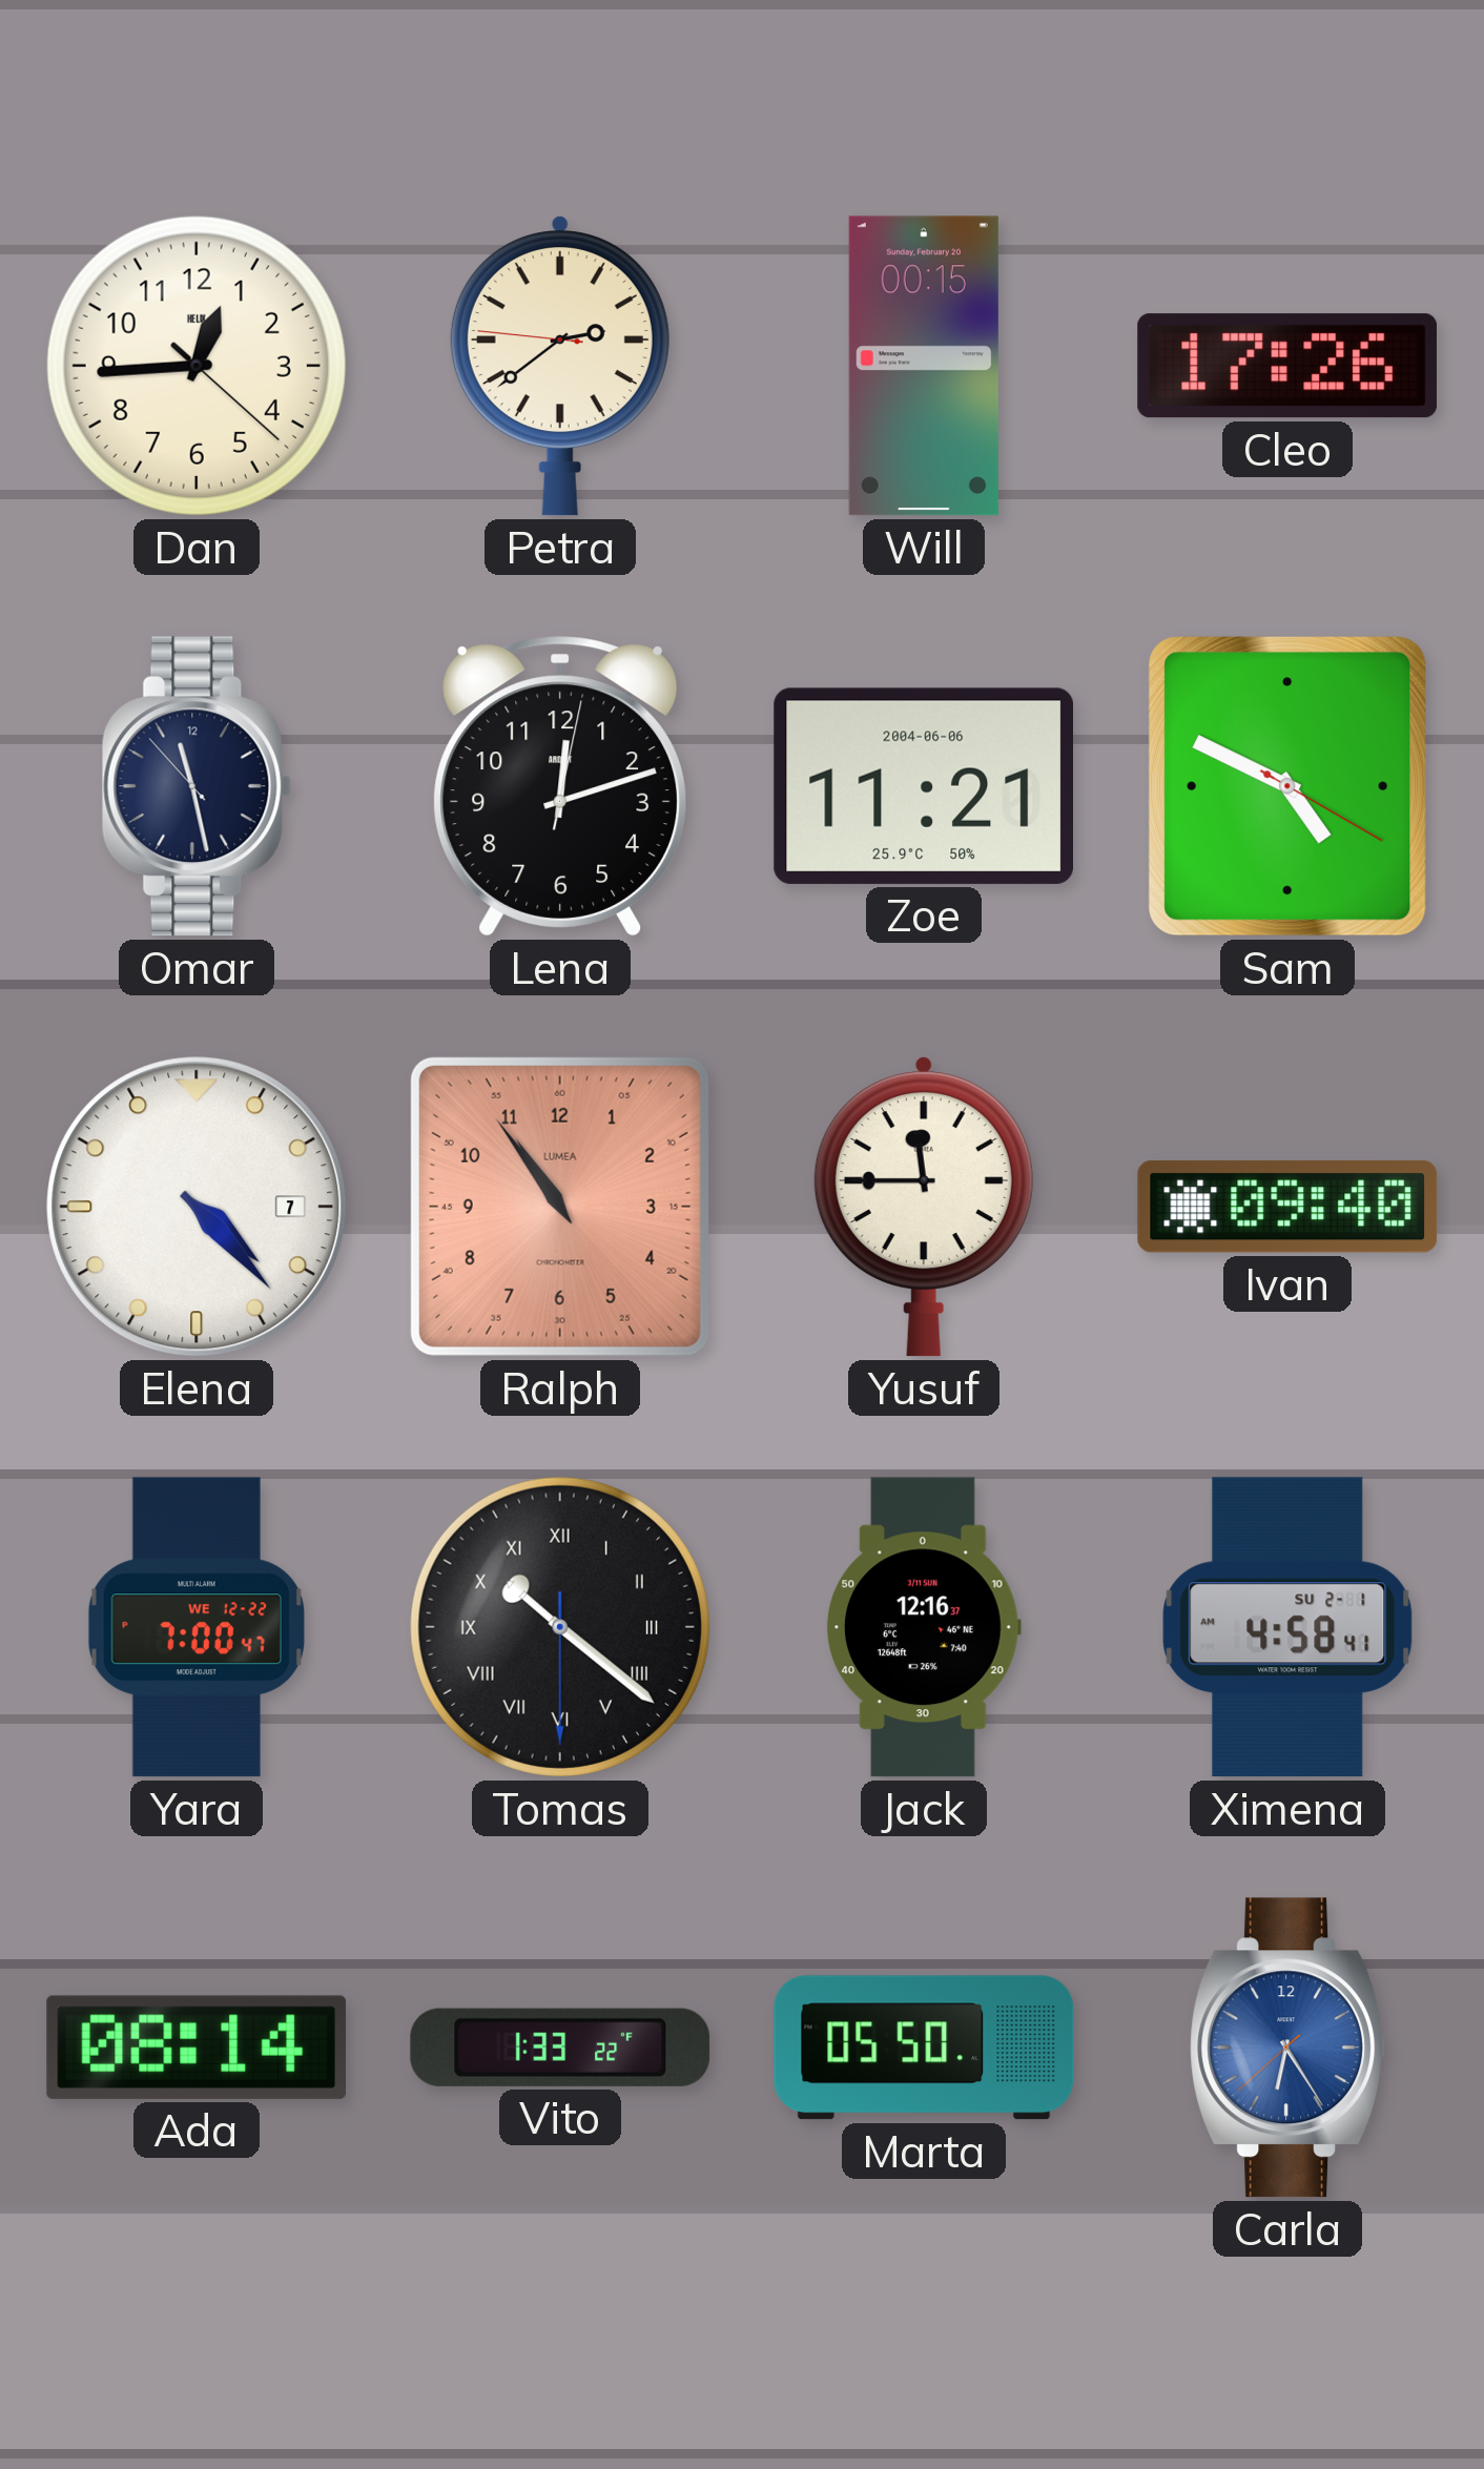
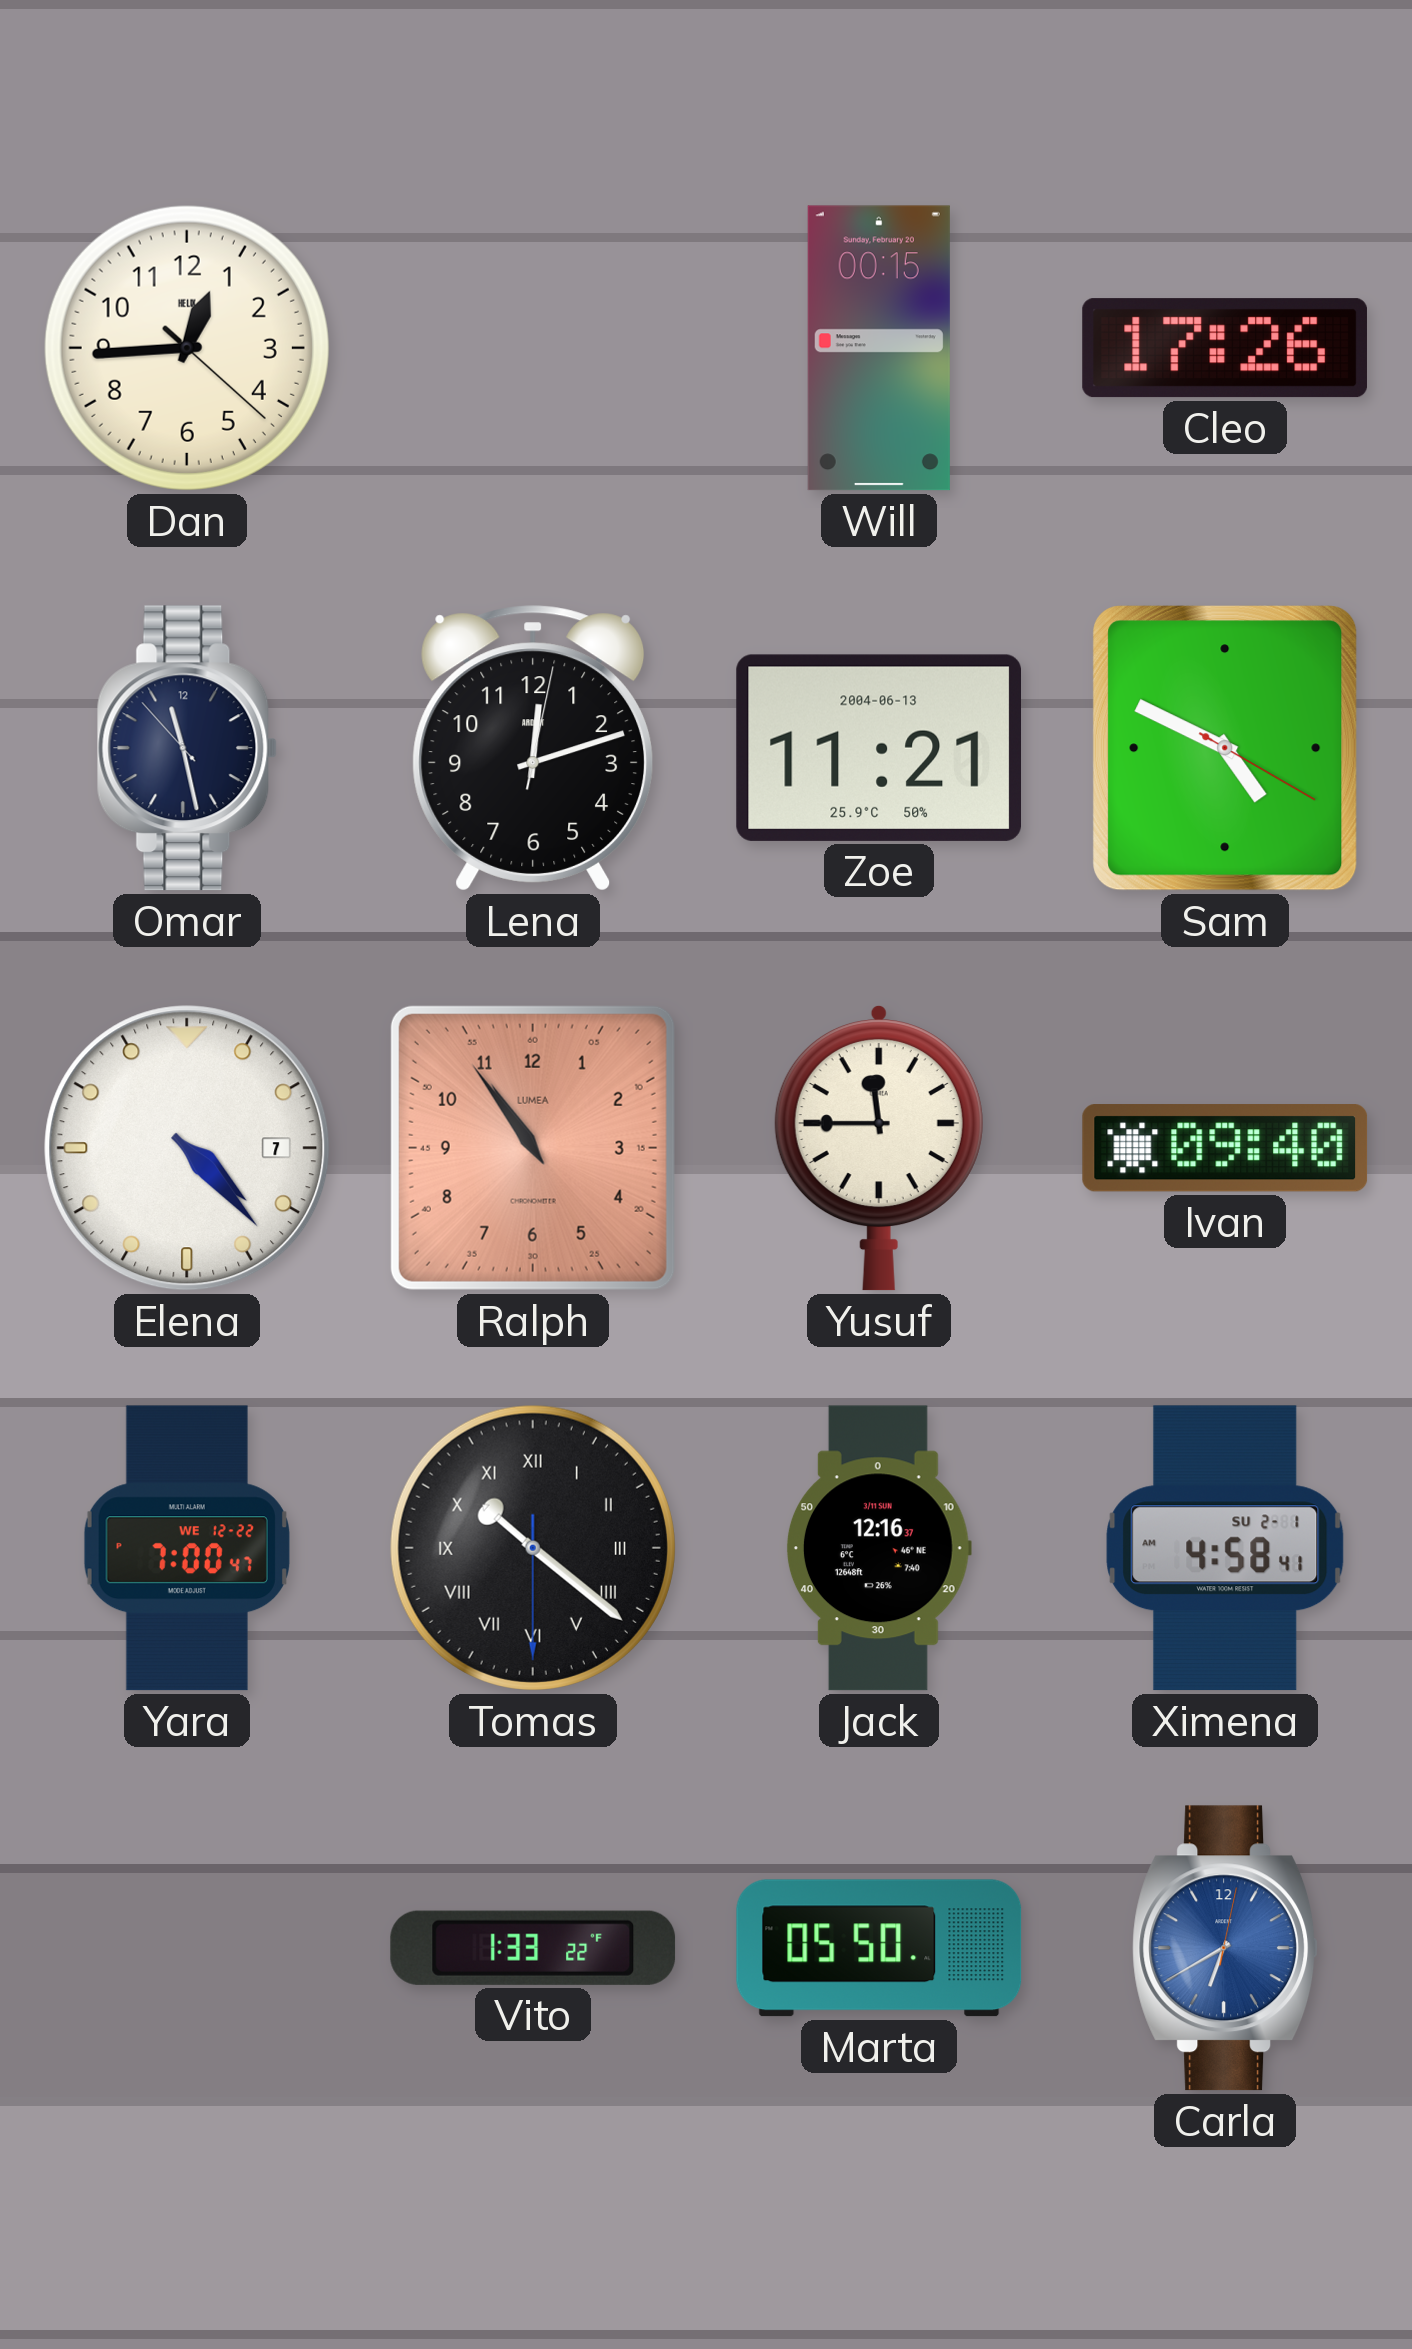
Petra: 2:38 -> none
Zoe date: 2004-06-06 -> 2004-06-13
Ada: 08:14 -> none
Carla: 6:24 -> 6:40
